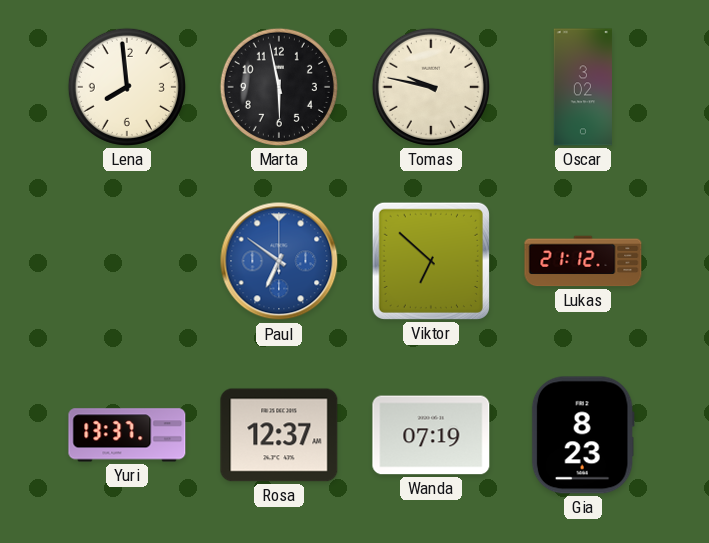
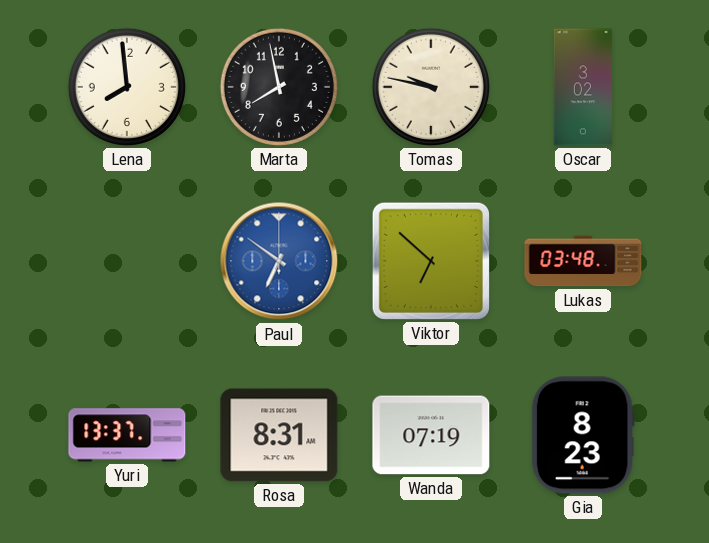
Marta: 5:58 -> 7:58
Lukas: 21:12 -> 03:48
Rosa: 12:37 -> 8:31
